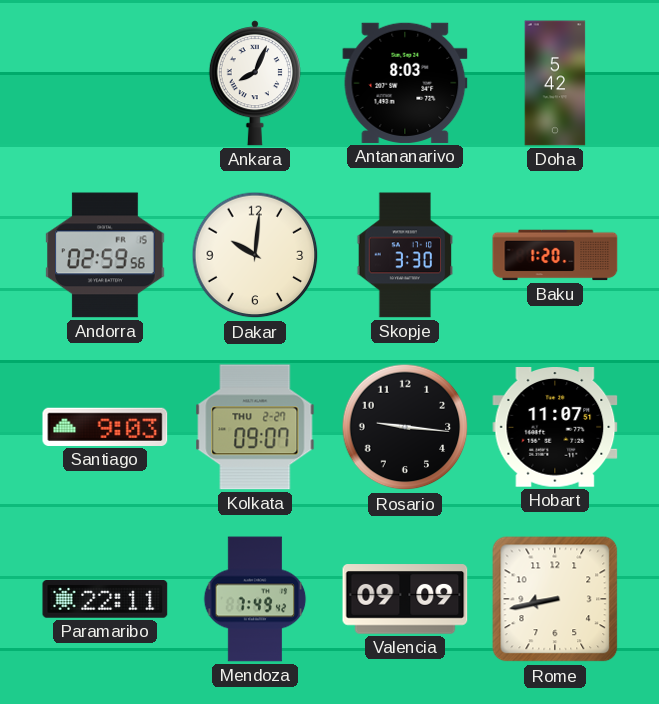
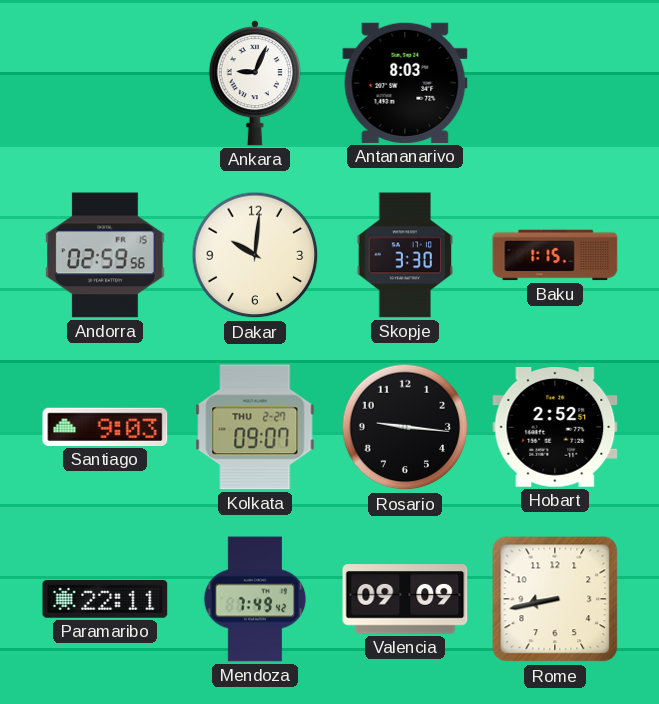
Ankara: 8:04 -> 9:04
Doha: 5:42 -> none
Baku: 1:20 -> 1:15
Hobart: 11:07 -> 2:52
